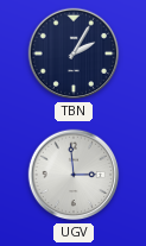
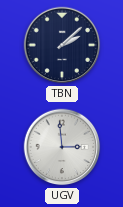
TBN: 2:05 -> 2:08
